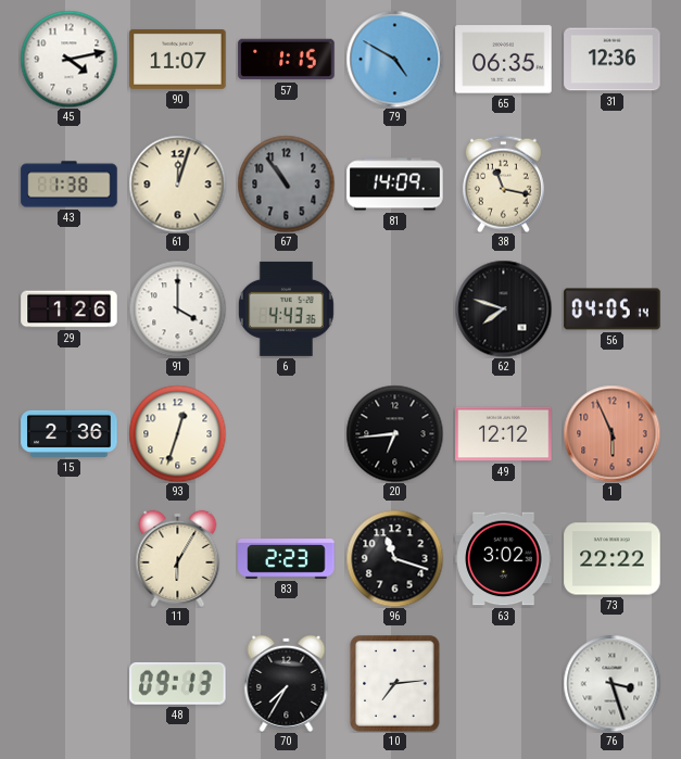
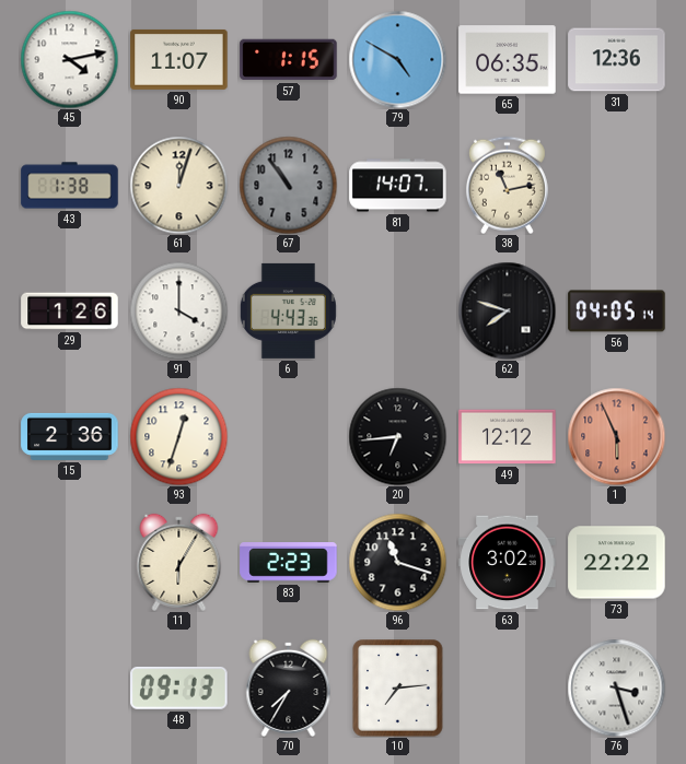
81: 14:09 -> 14:07
38: 11:17 -> 11:13
